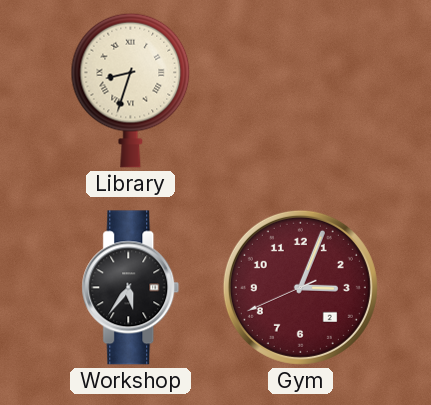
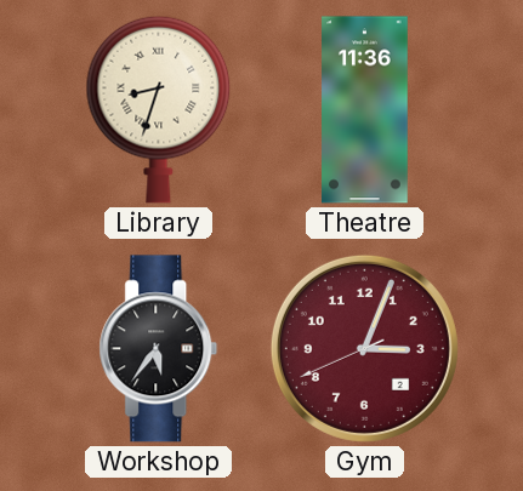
Theatre: none -> 11:36
